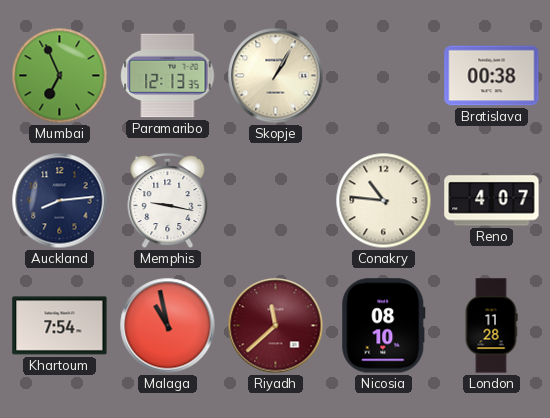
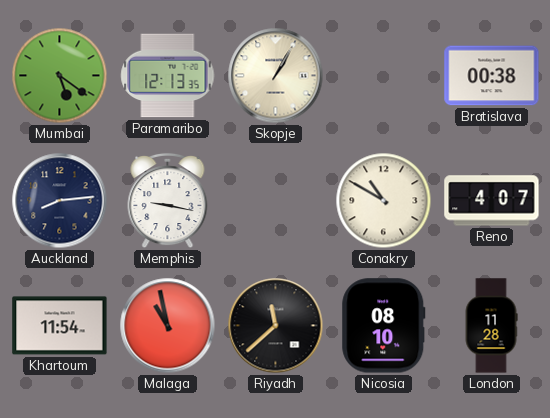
Mumbai: 6:56 -> 5:21
Conakry: 10:46 -> 10:50
Khartoum: 7:54 -> 11:54
Riyadh dial: burgundy -> black
